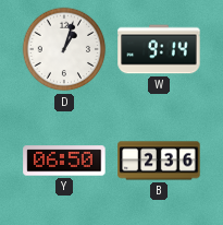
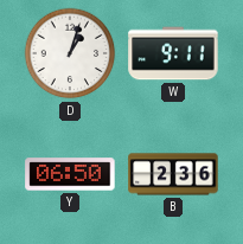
W: 9:14 -> 9:11
